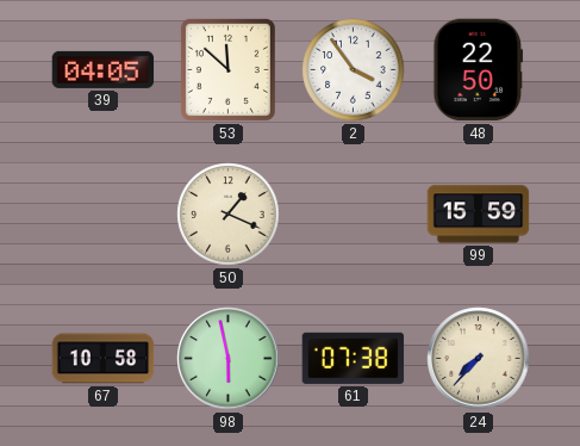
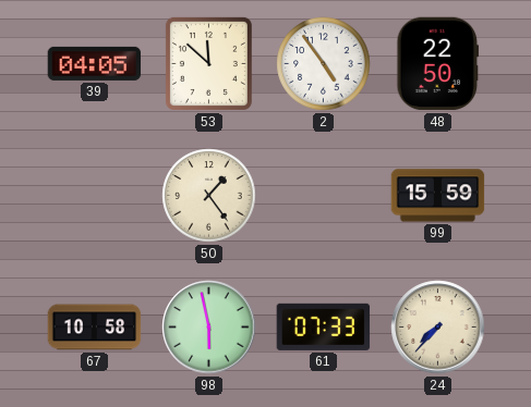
2: 3:54 -> 4:54
50: 1:19 -> 1:24
61: 07:38 -> 07:33
